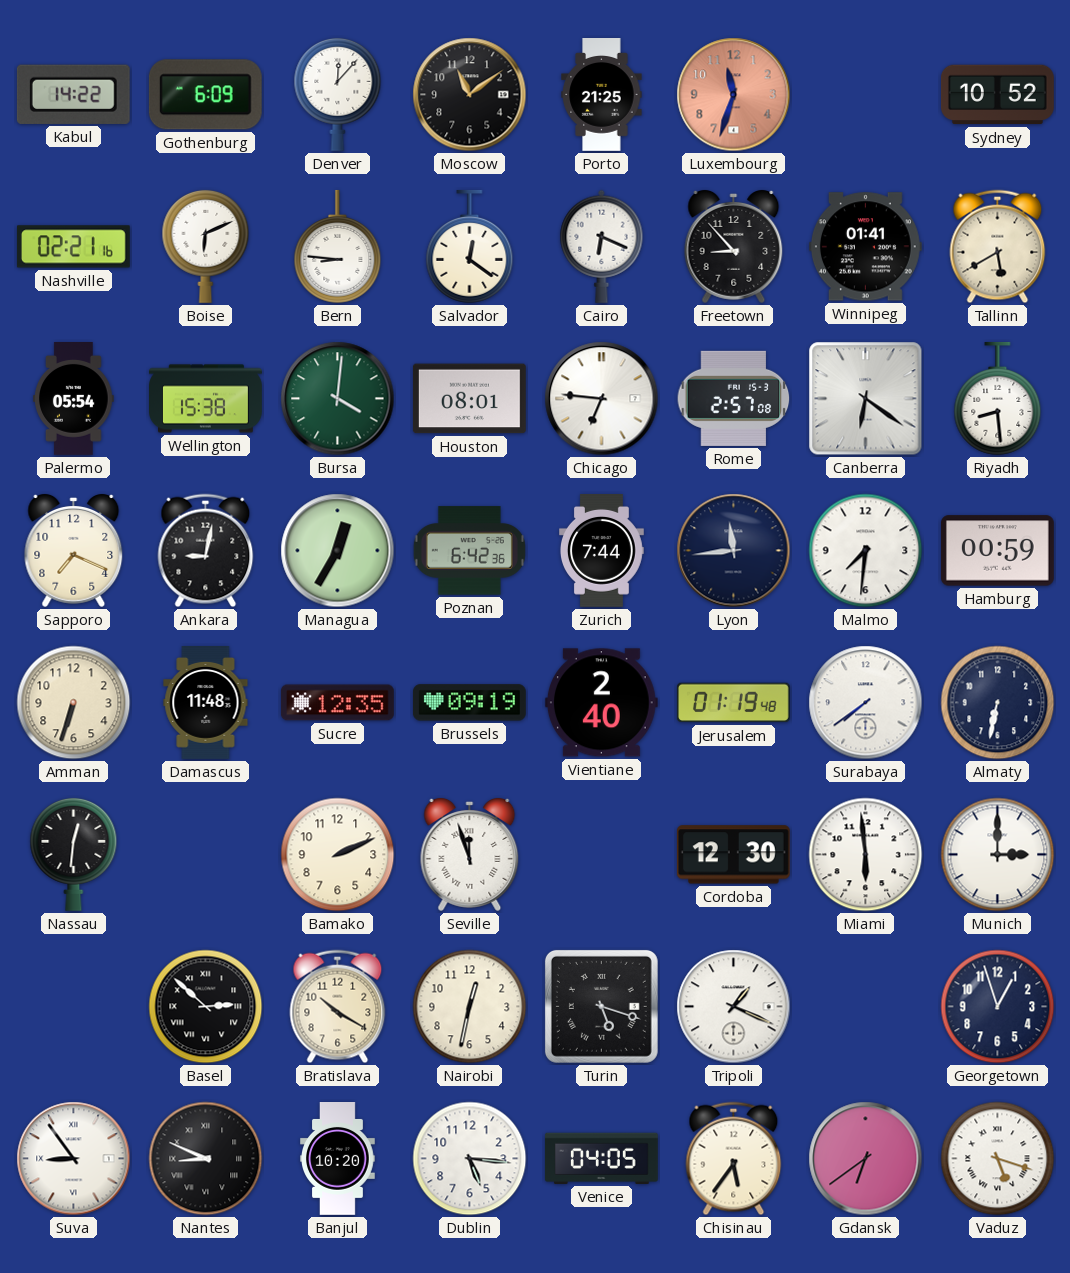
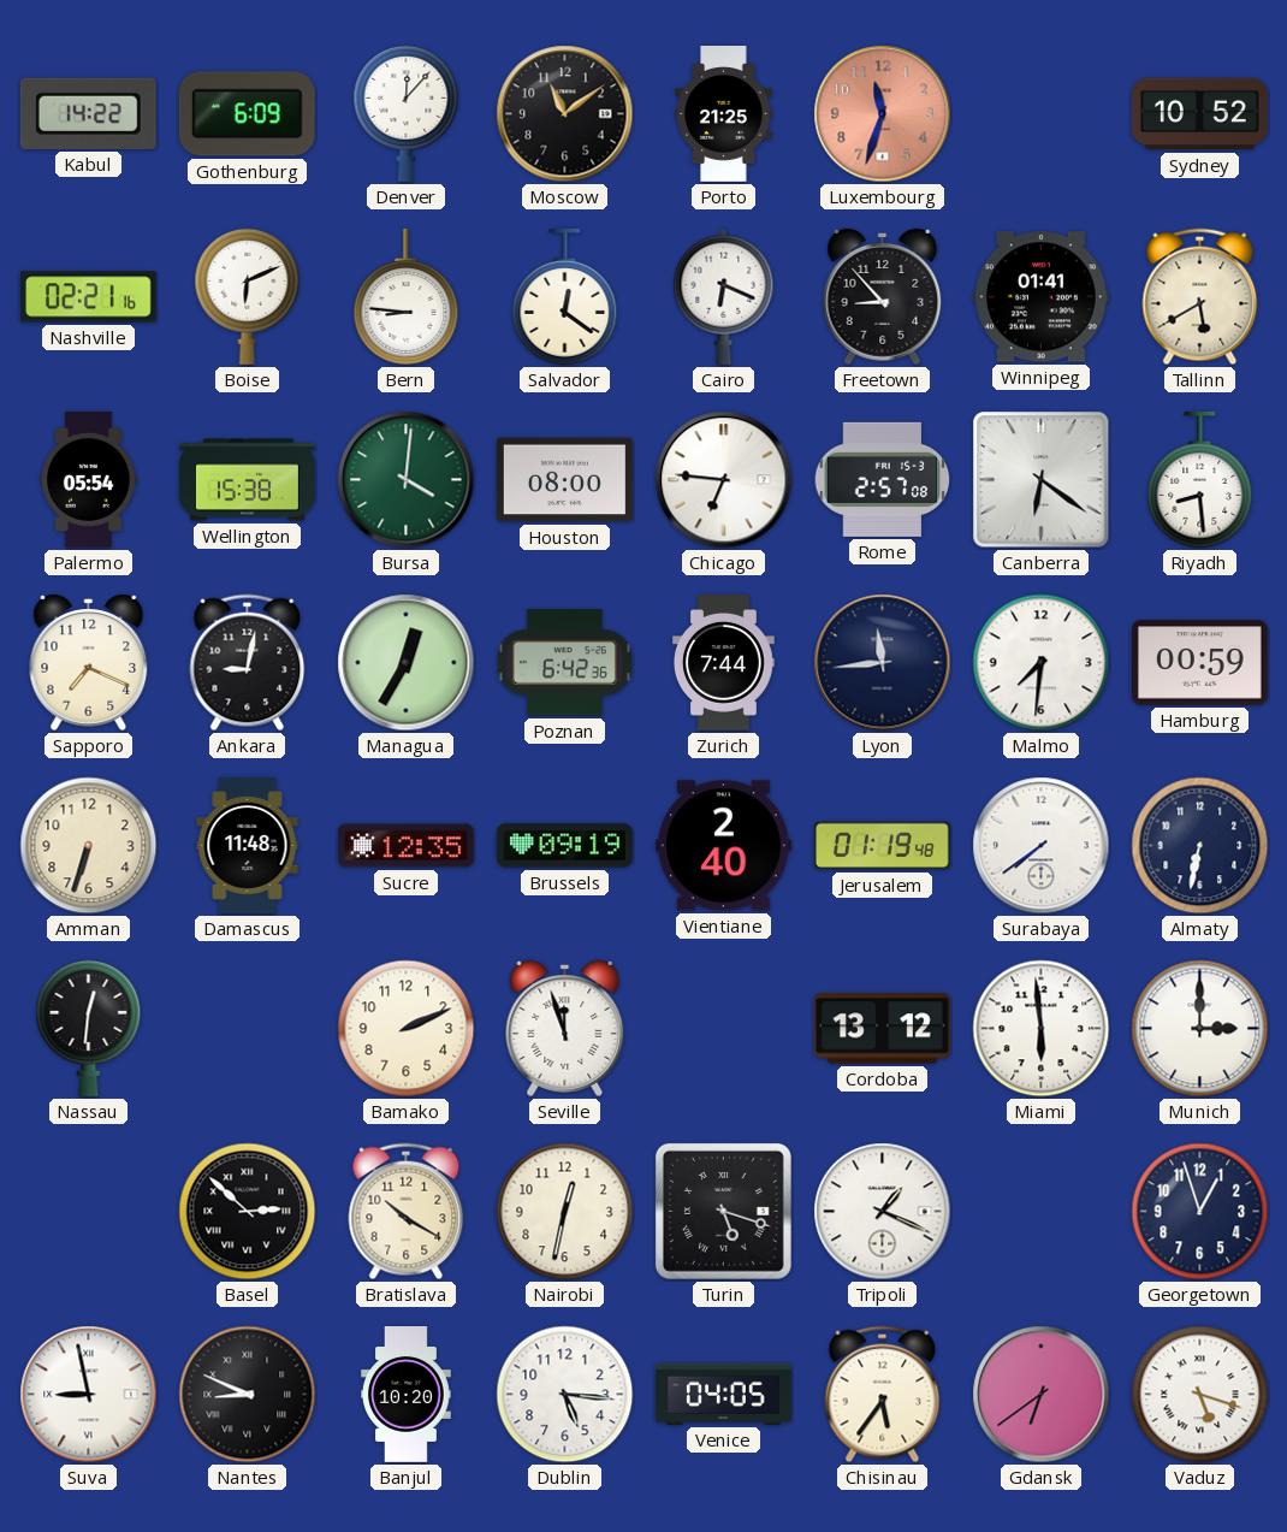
Houston: 08:01 -> 08:00
Cordoba: 12:30 -> 13:12
Suva: 8:54 -> 8:58
